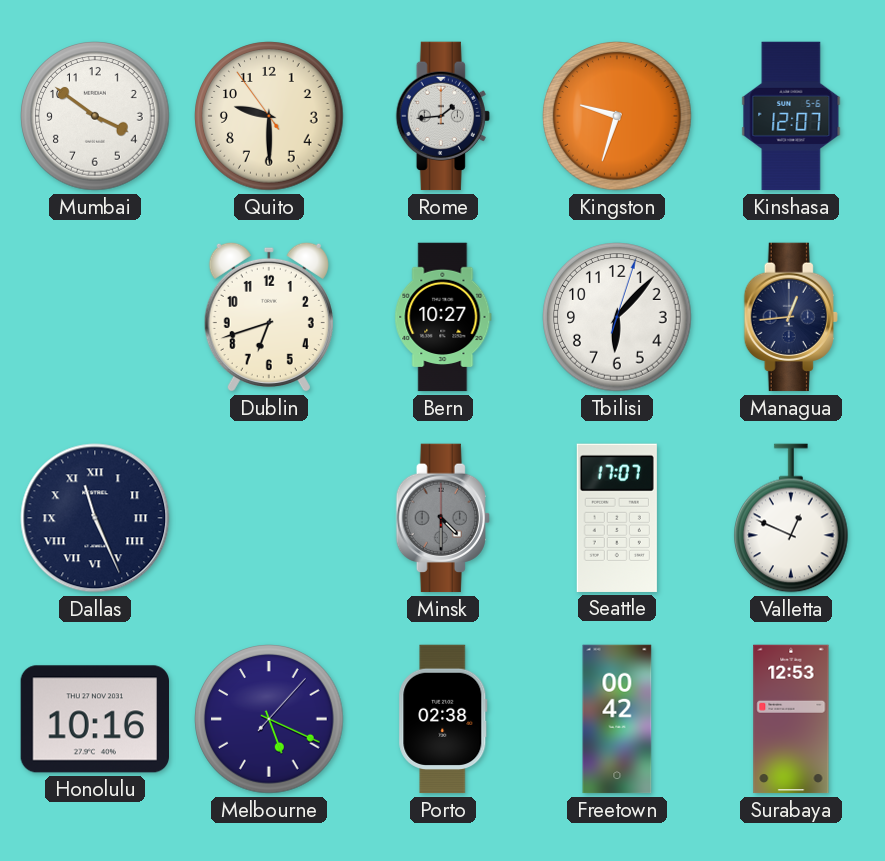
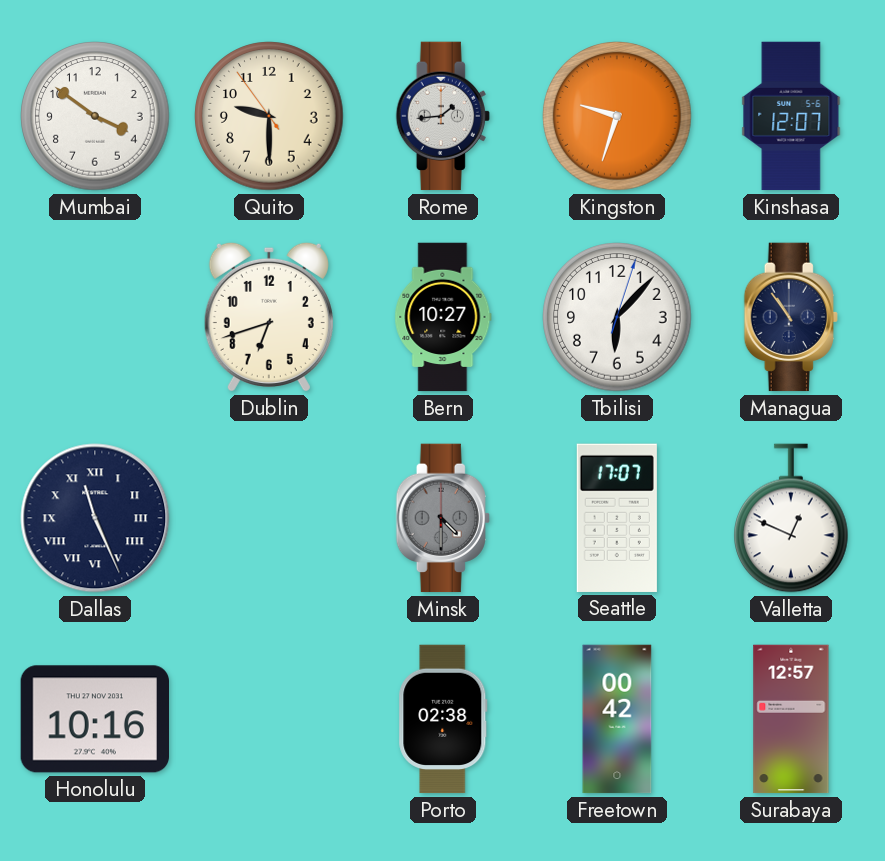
Managua: 12:44 -> 10:54
Melbourne: 5:19 -> none
Surabaya: 12:53 -> 12:57
